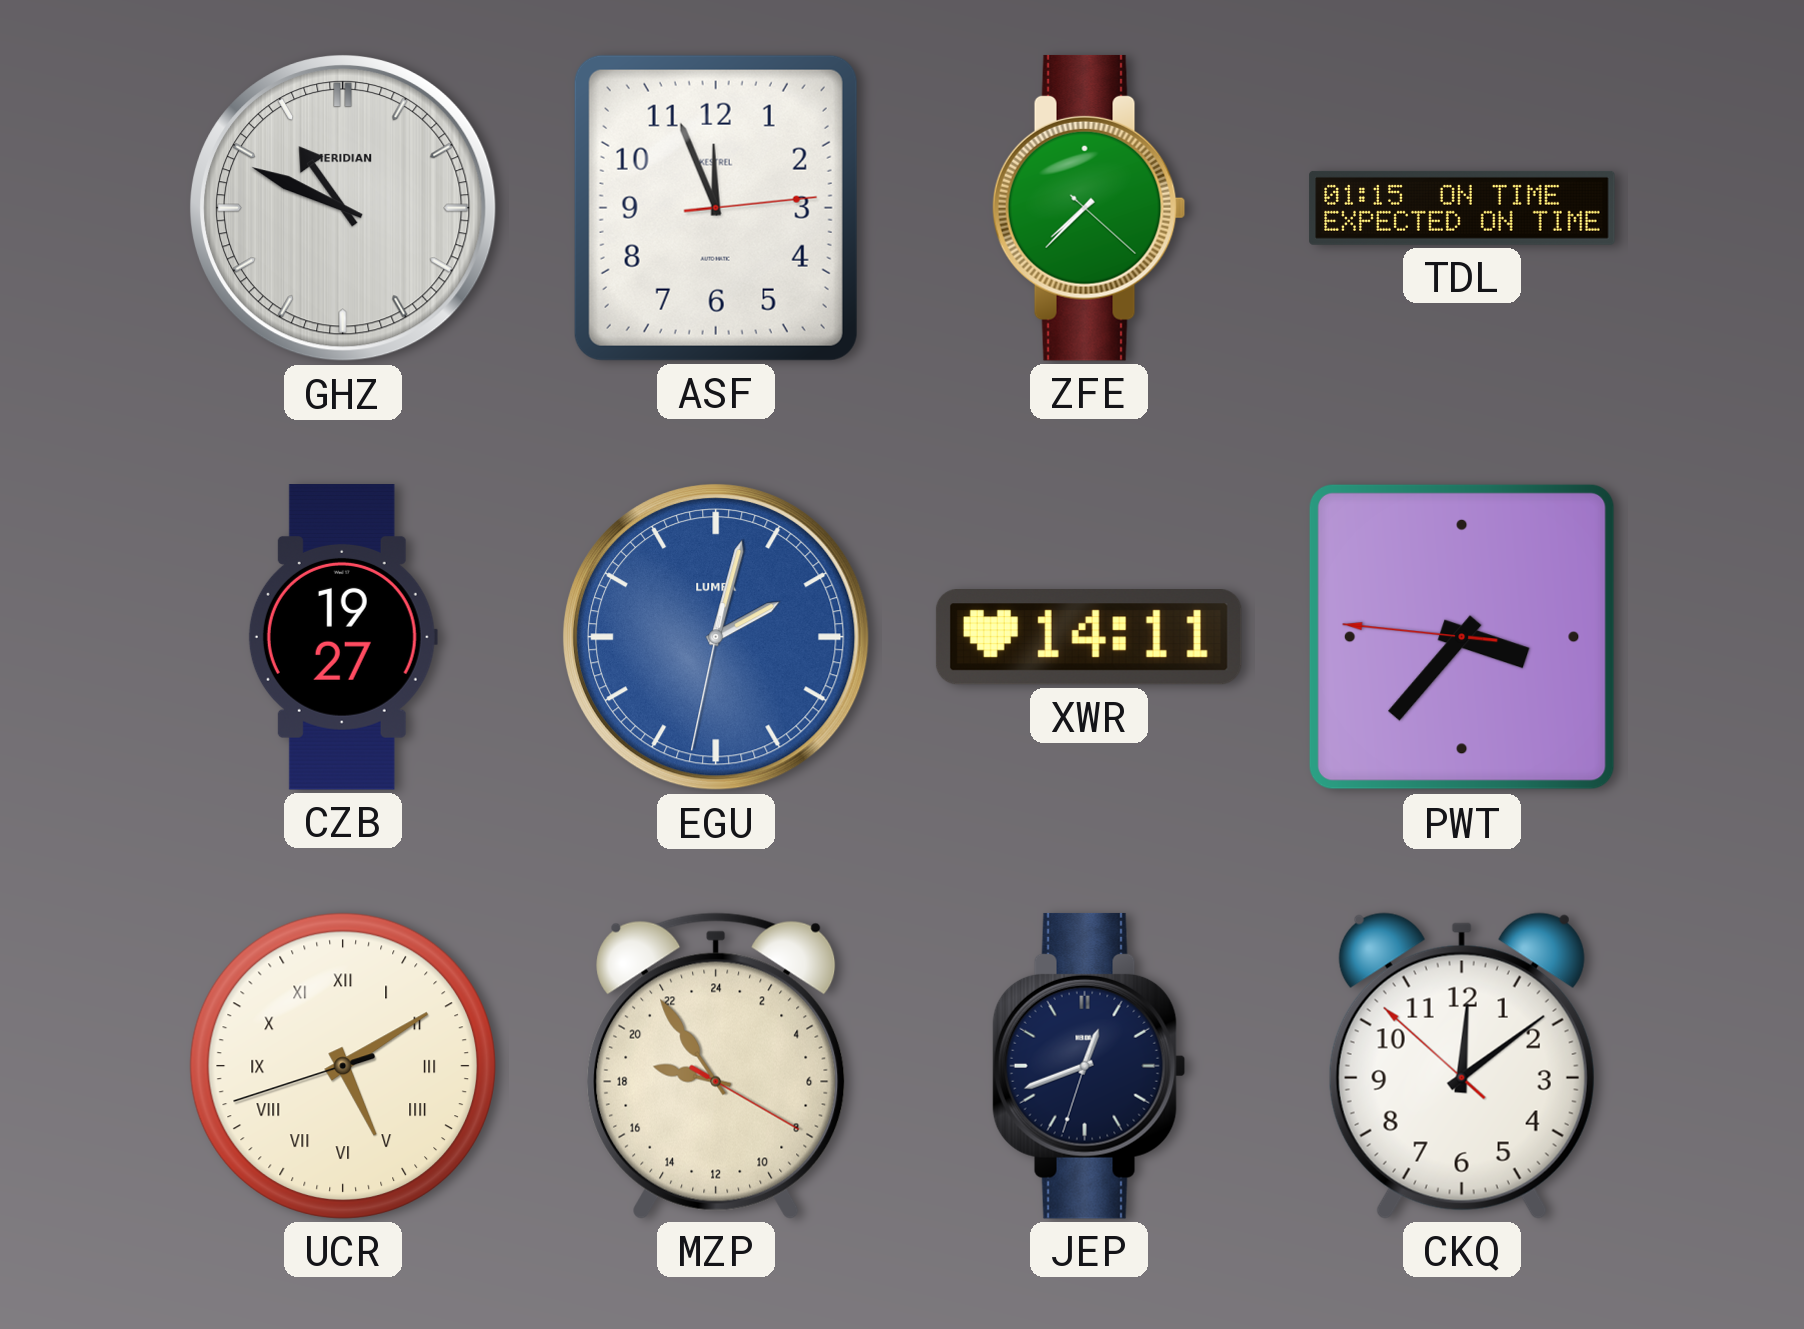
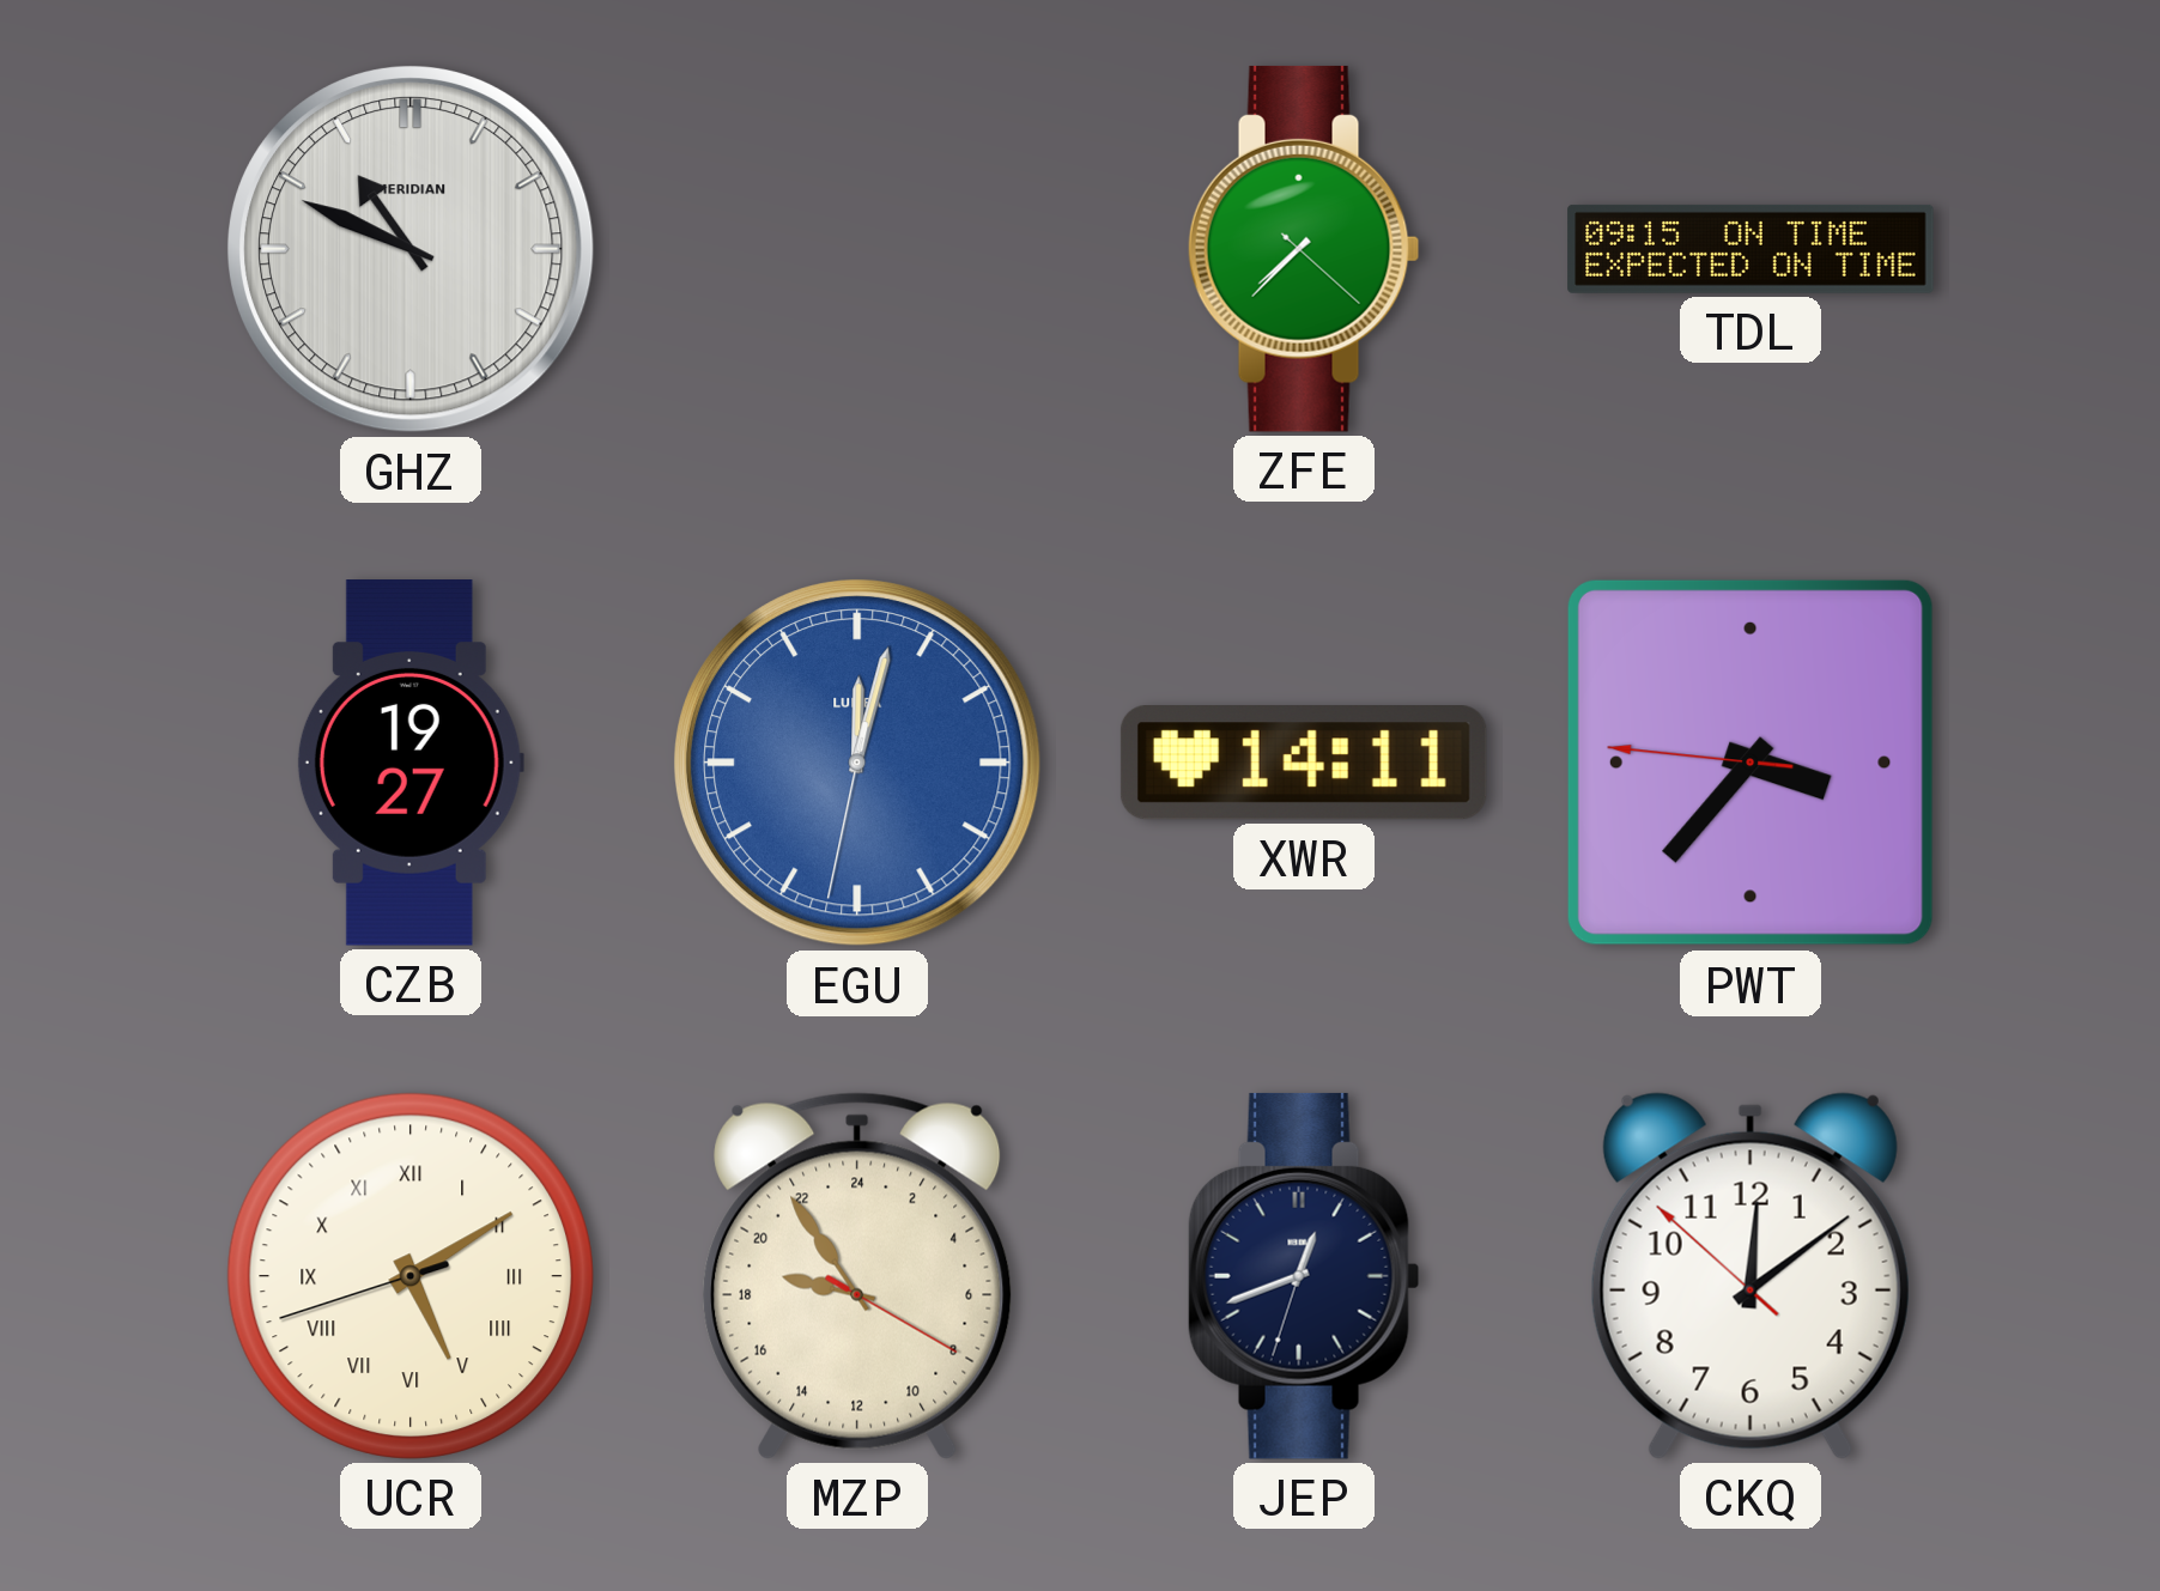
ASF: 11:56 -> none
TDL: 01:15 -> 09:15
EGU: 2:02 -> 12:02
